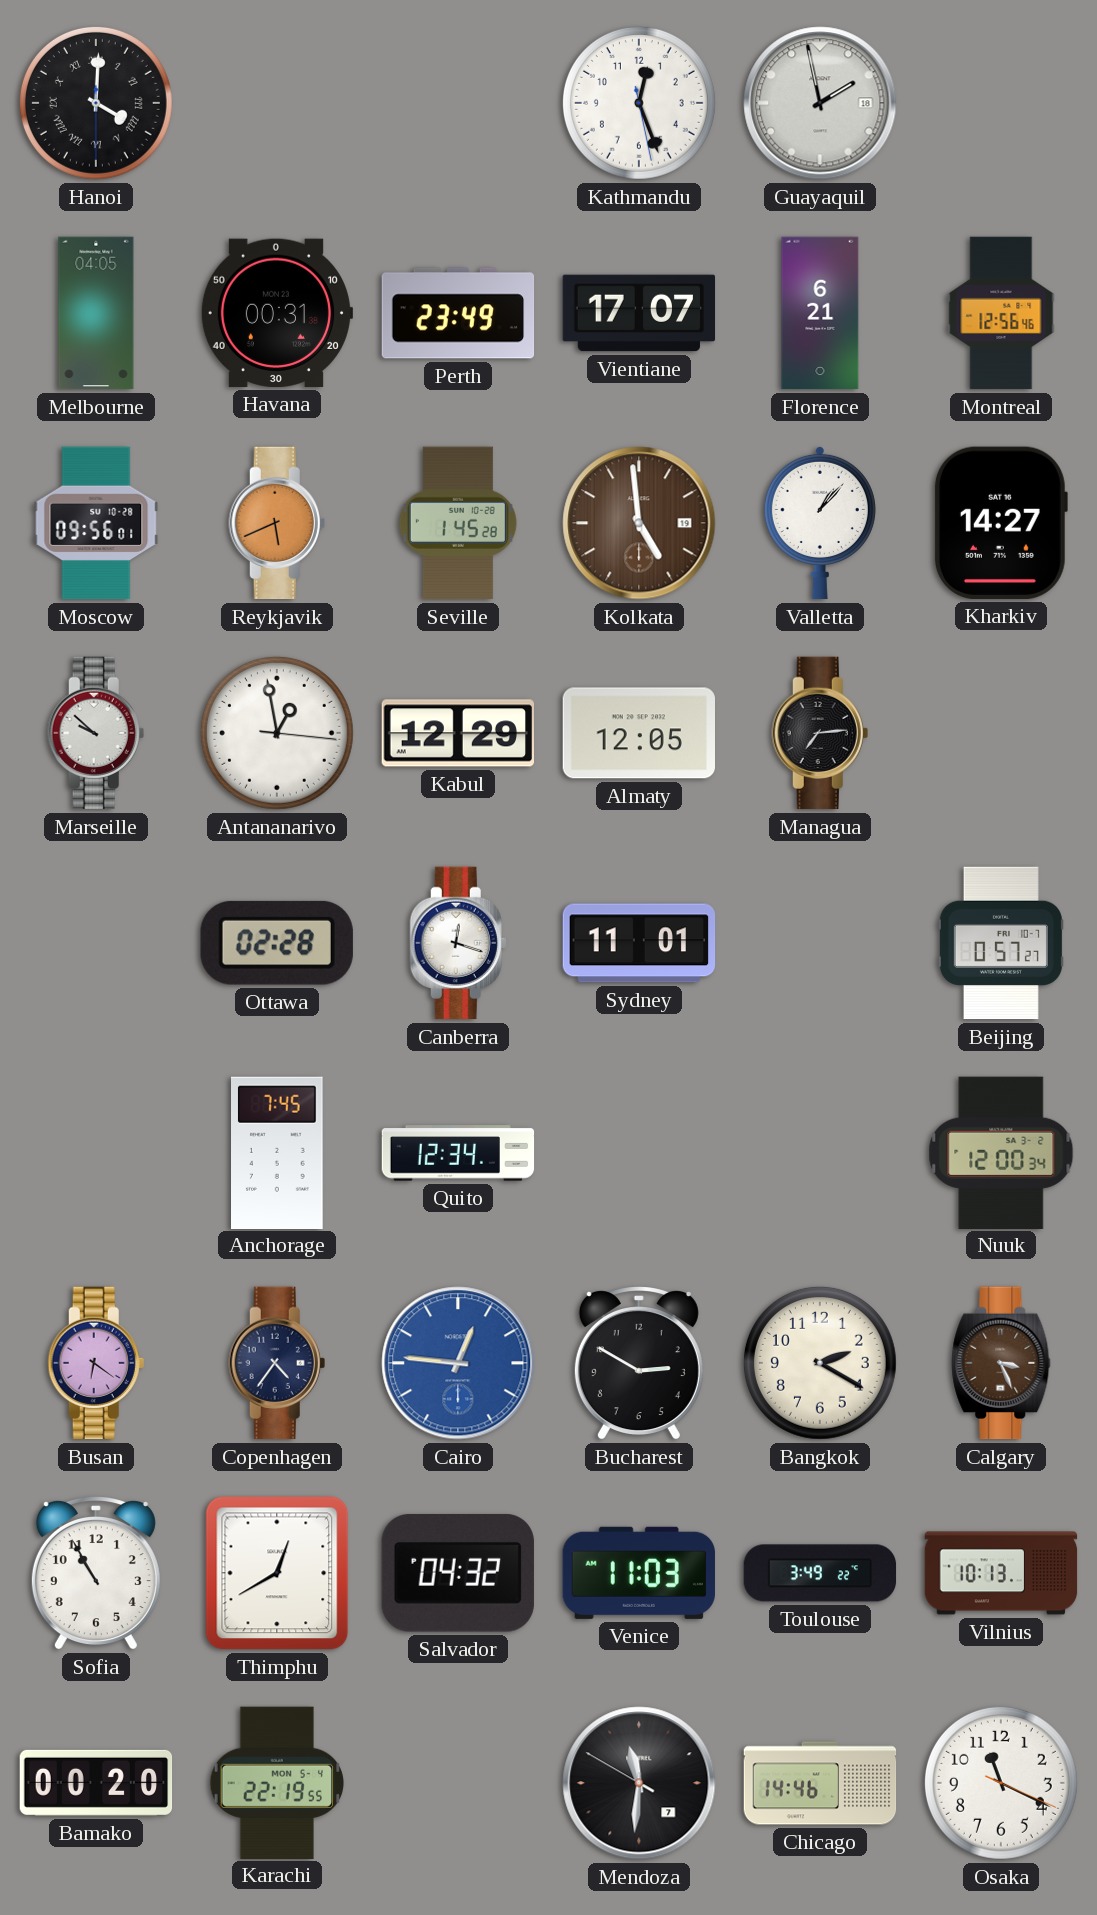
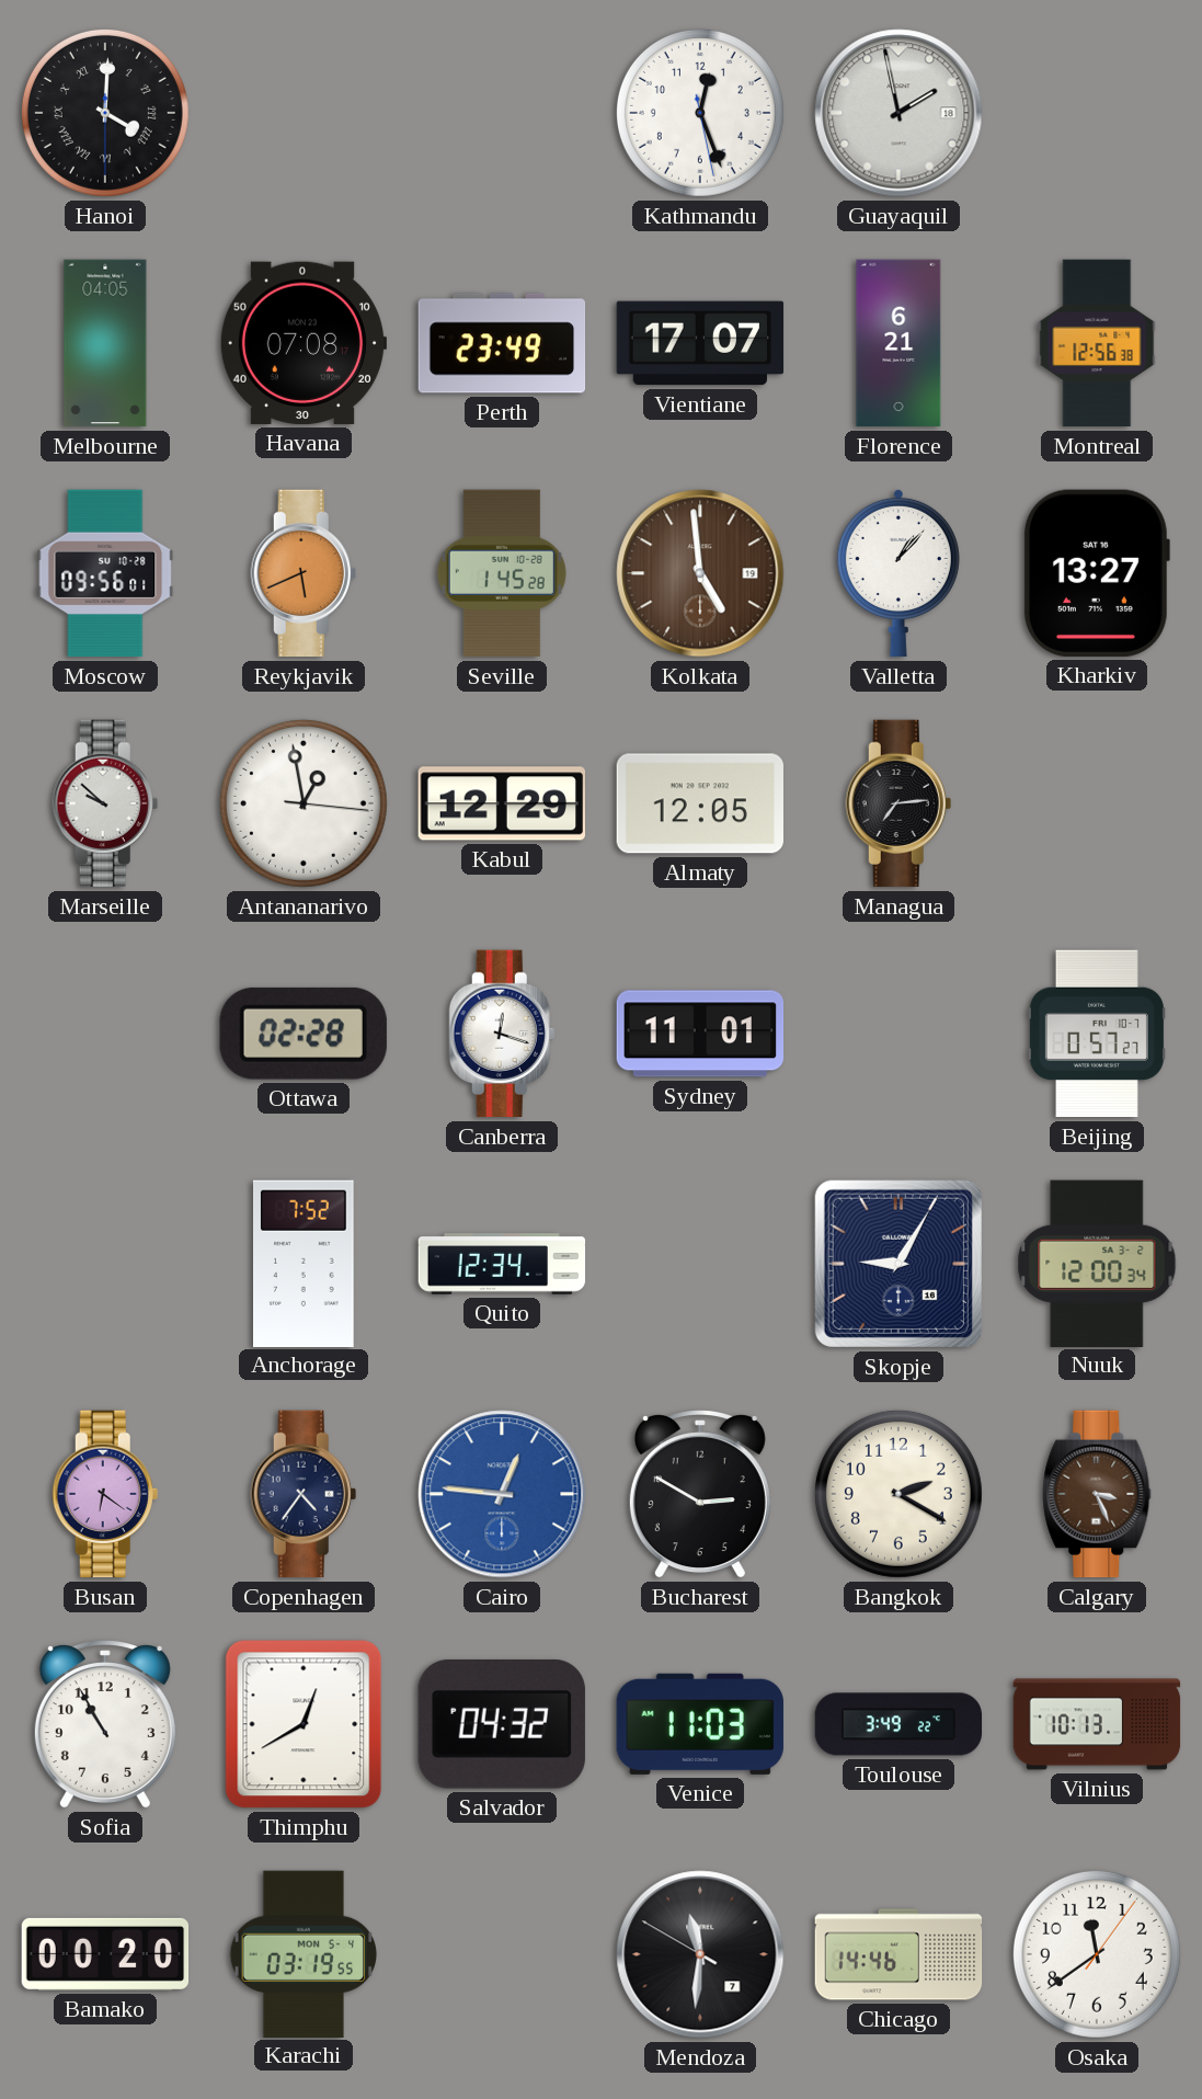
Havana: 00:31 -> 07:08
Montreal: 12:56:46 -> 12:56:38
Kharkiv: 14:27 -> 13:27
Anchorage: 7:45 -> 7:52
Skopje: none -> 9:05
Karachi: 22:19 -> 03:19
Osaka: 11:19 -> 11:39
